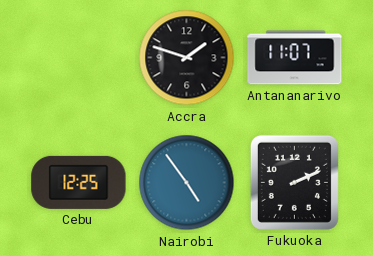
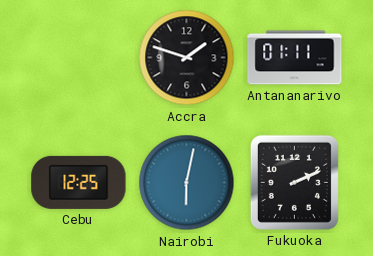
Antananarivo: 11:07 -> 01:11
Nairobi: 4:54 -> 6:02
